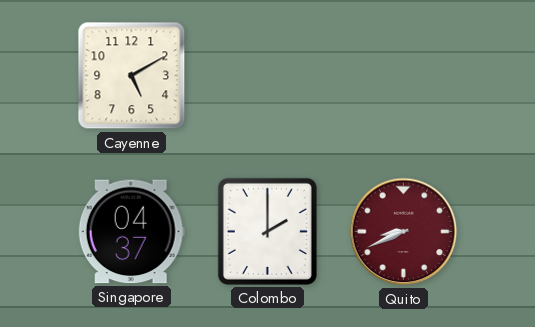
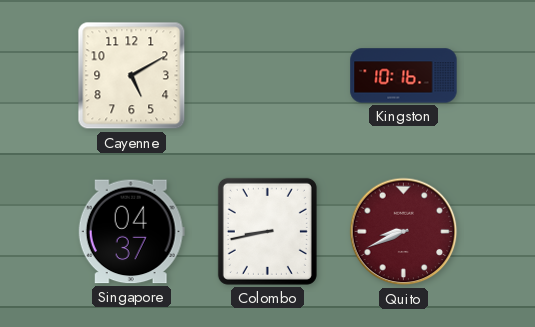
Kingston: none -> 10:16
Colombo: 2:00 -> 8:43
